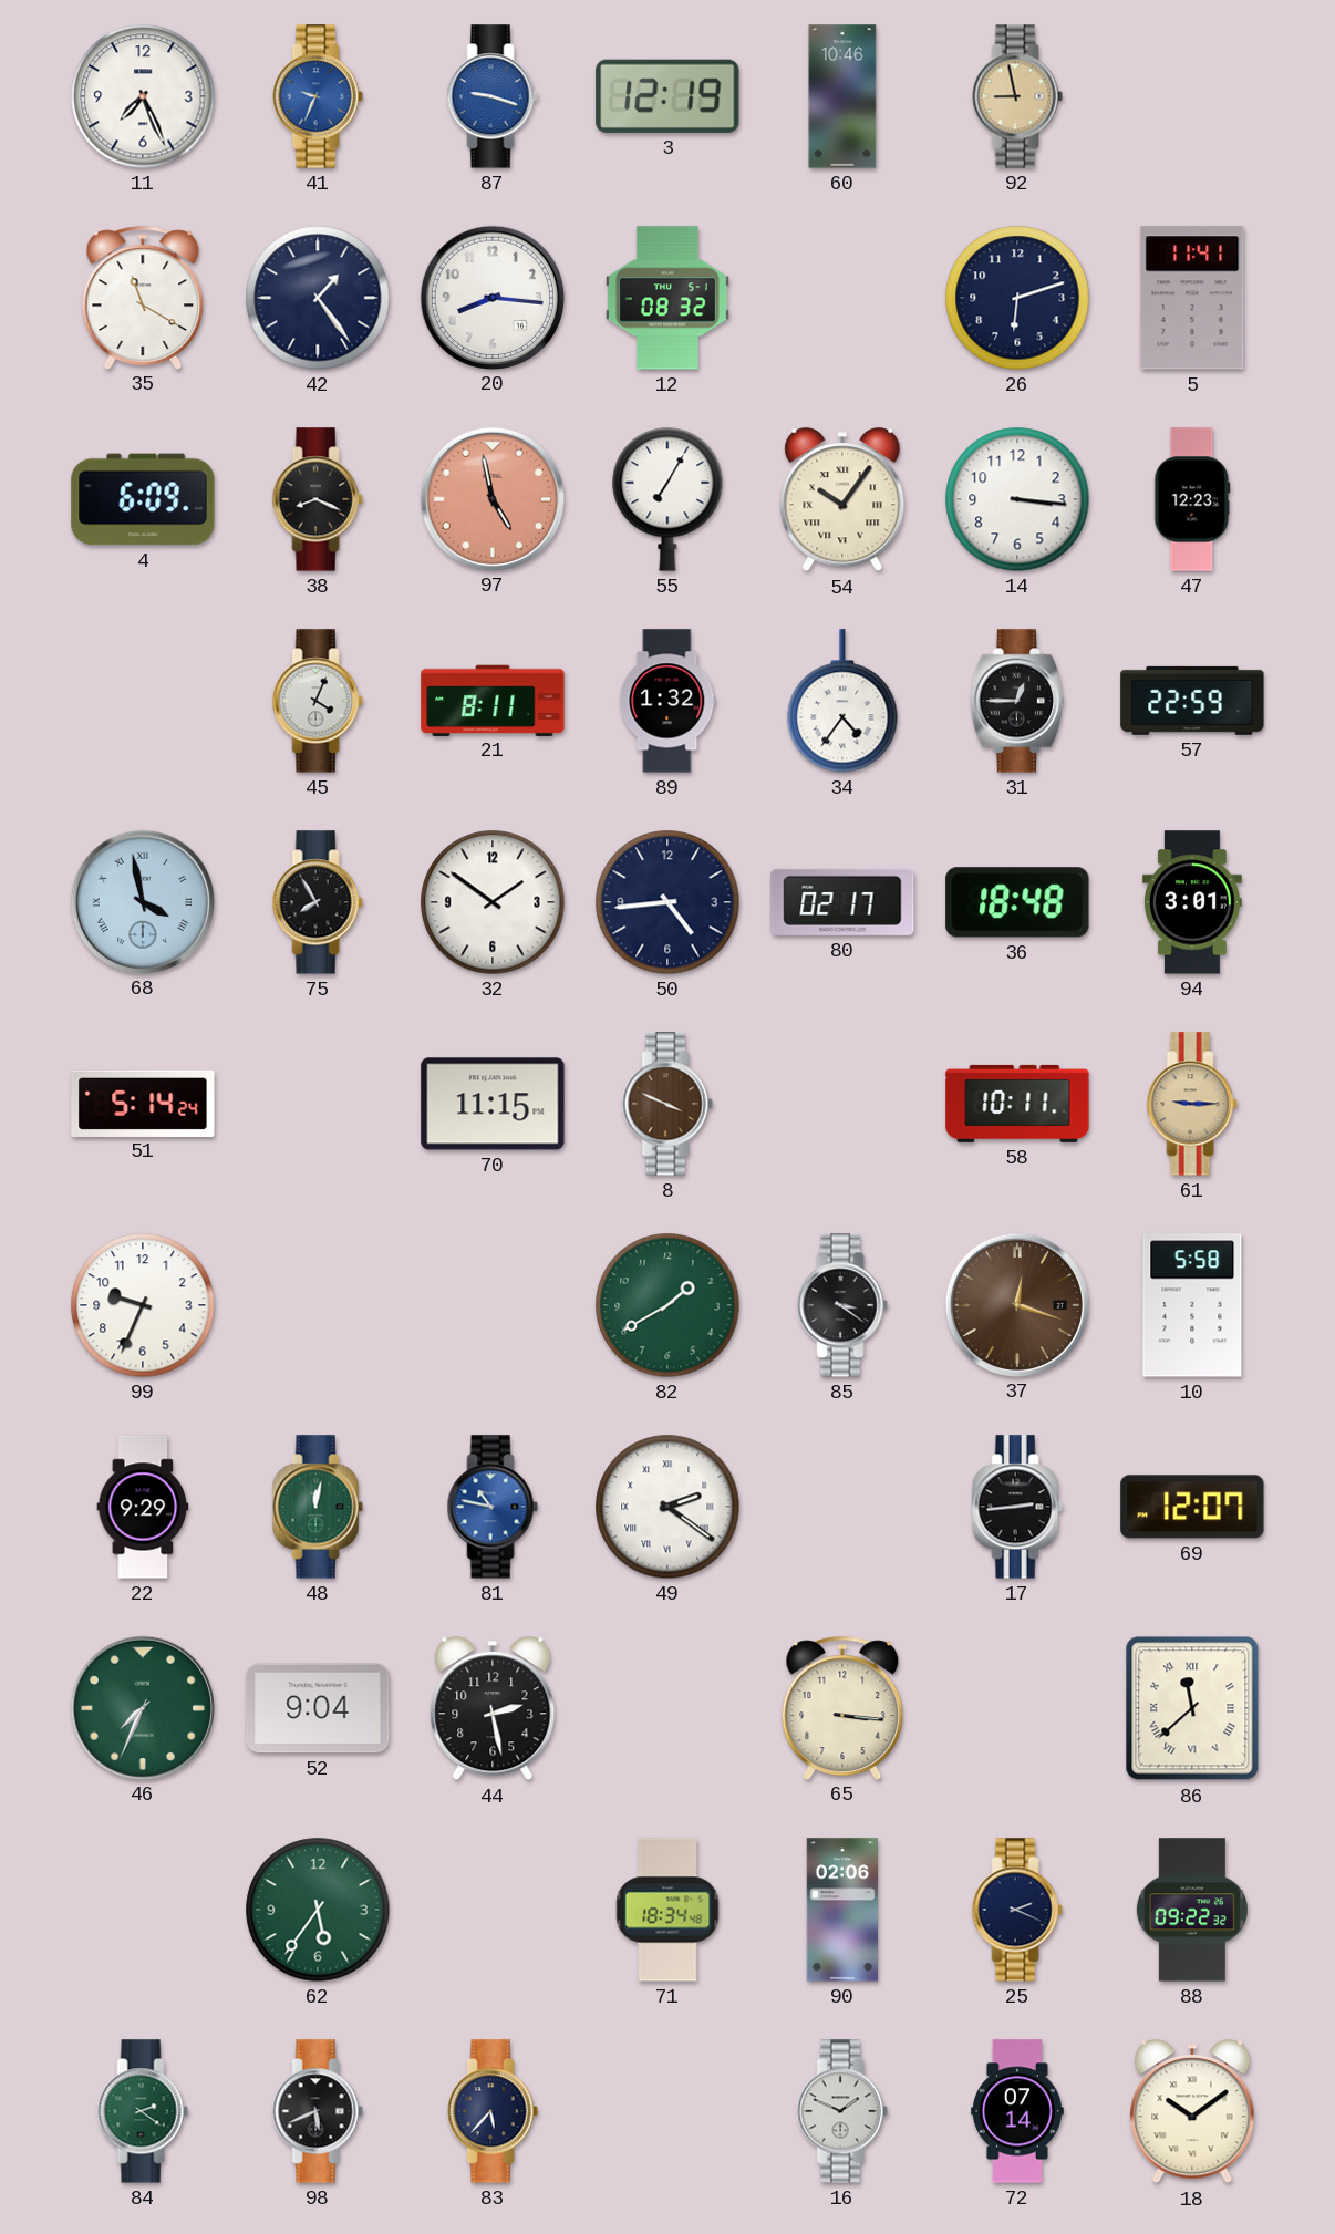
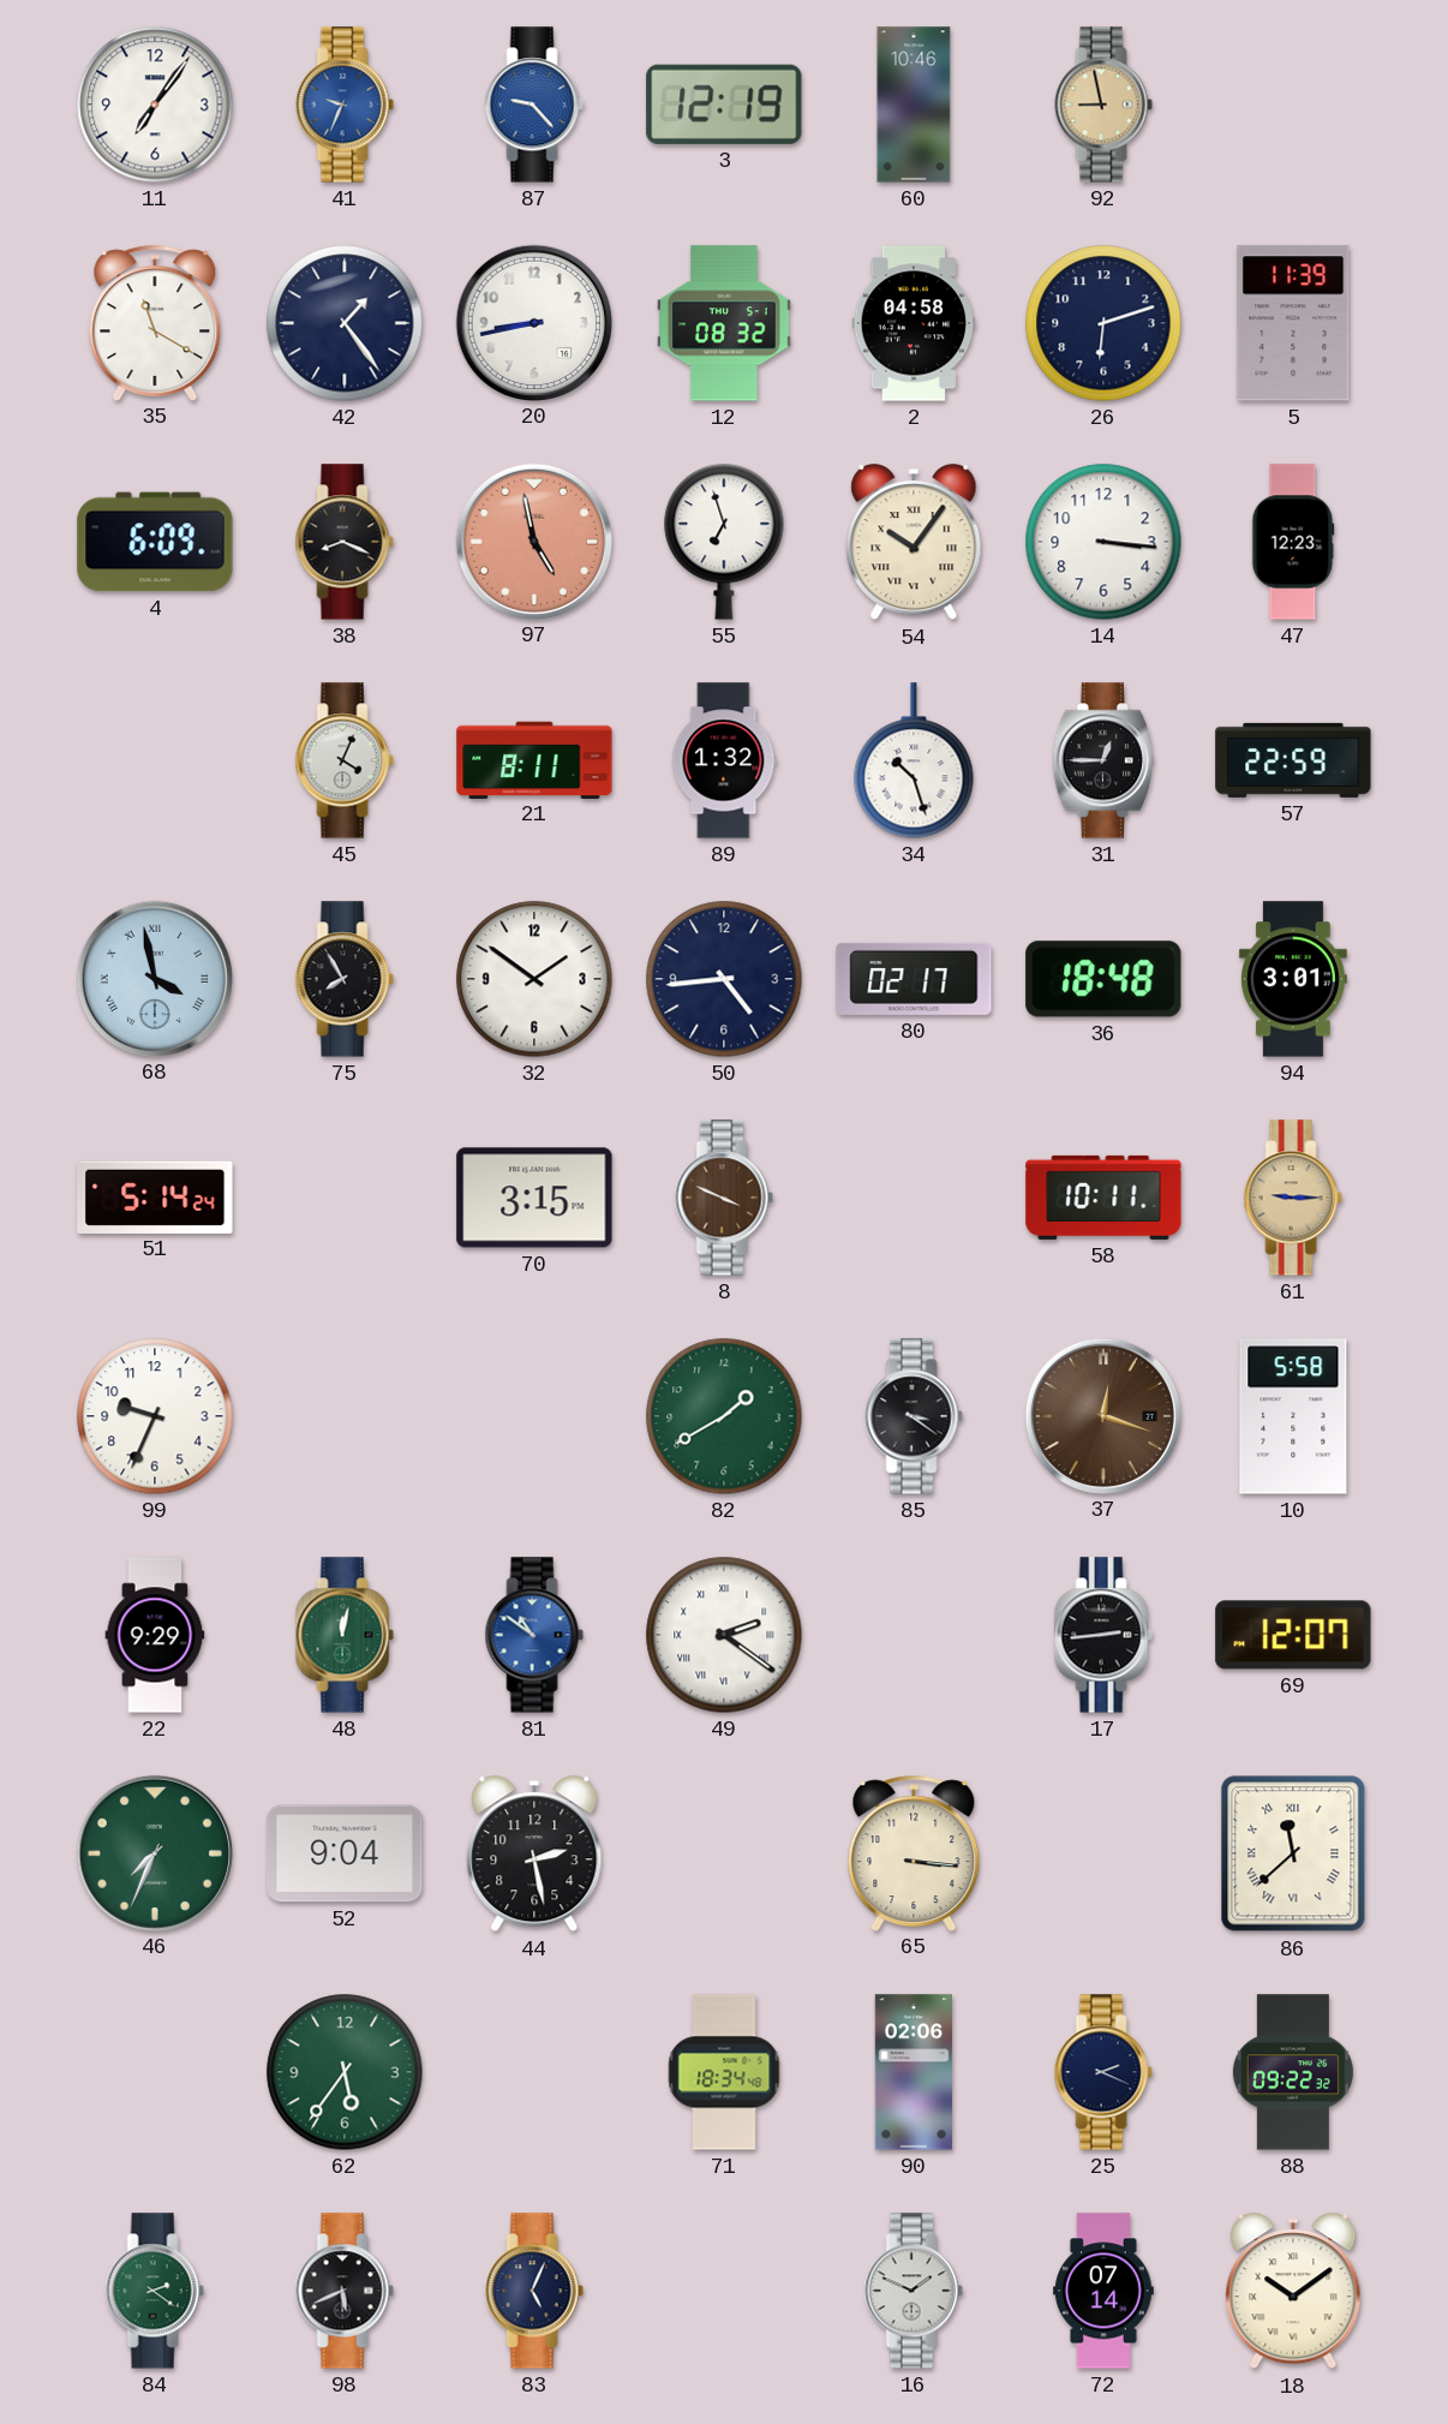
11: 7:26 -> 7:06
87: 9:18 -> 9:23
20: 8:16 -> 8:43
2: none -> 04:58
5: 11:41 -> 11:39
55: 7:05 -> 6:57
34: 4:36 -> 10:27
70: 11:15 -> 3:15
81: 10:47 -> 10:51
83: 5:37 -> 5:04
